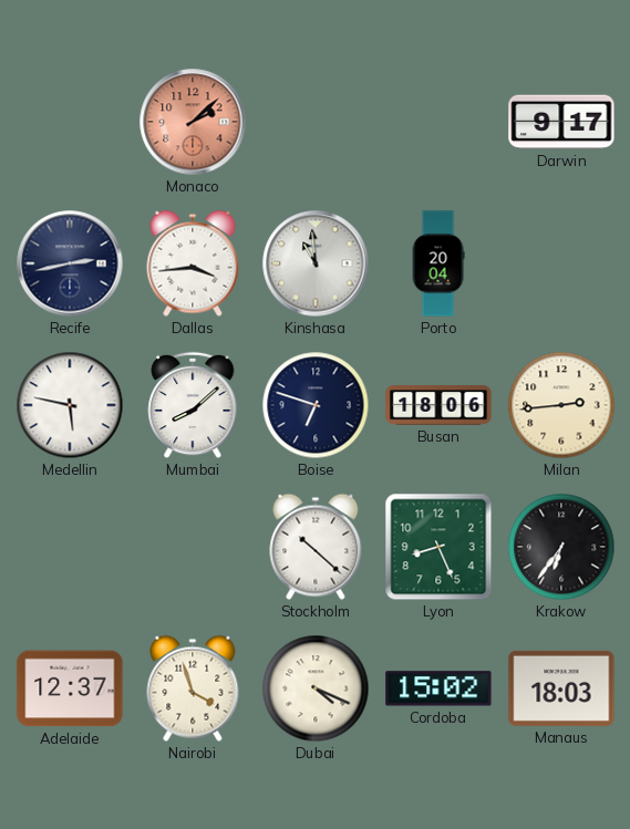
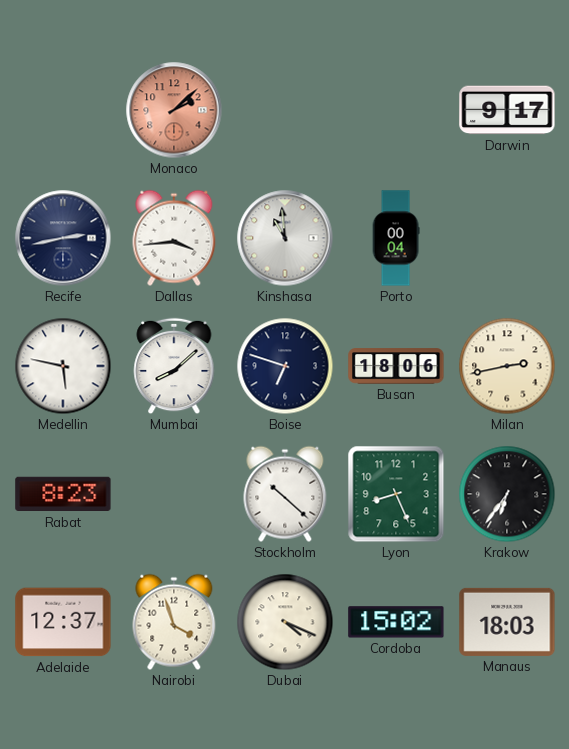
Porto: 20:04 -> 00:04
Milan: 2:44 -> 2:43
Rabat: none -> 8:23
